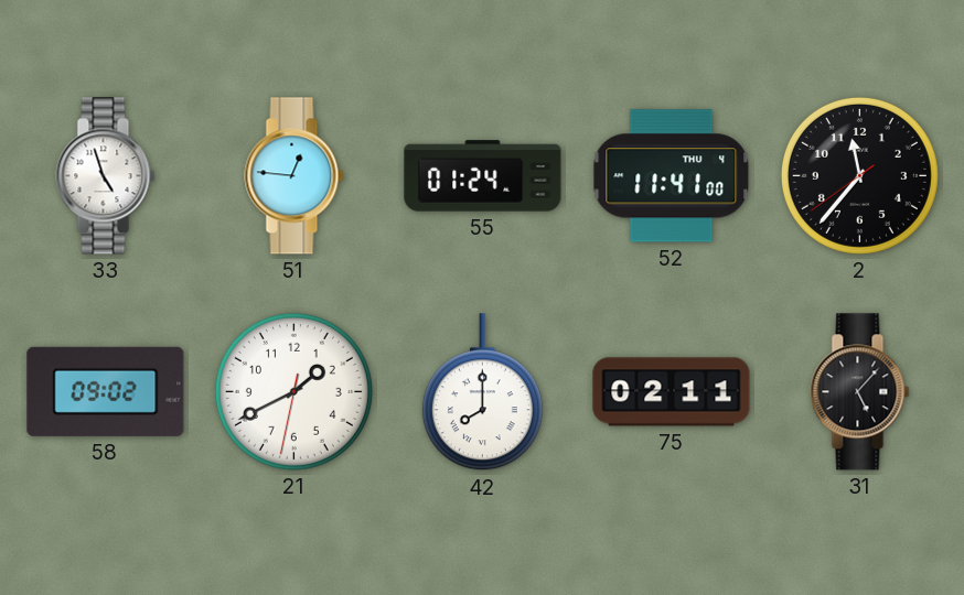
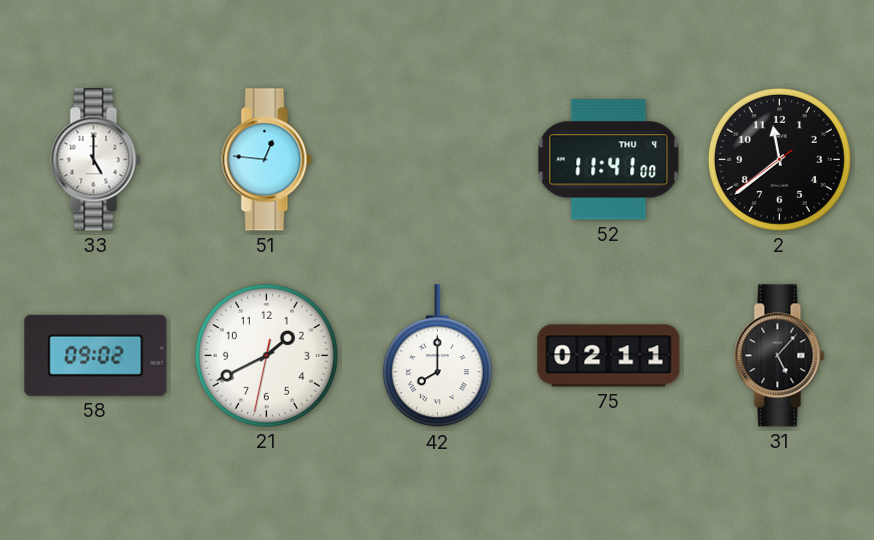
33: 4:57 -> 5:00
55: 01:24 -> none
2: 11:36 -> 11:38
